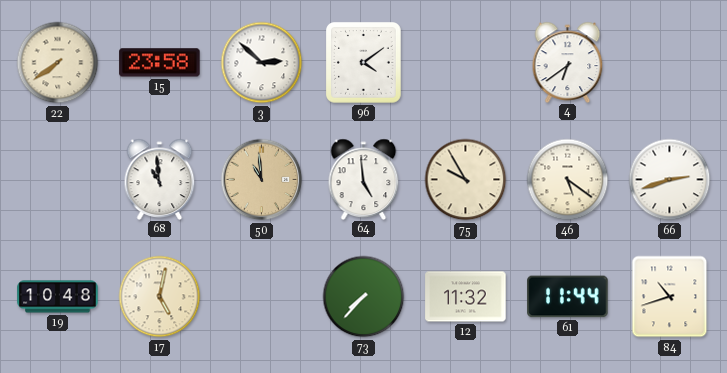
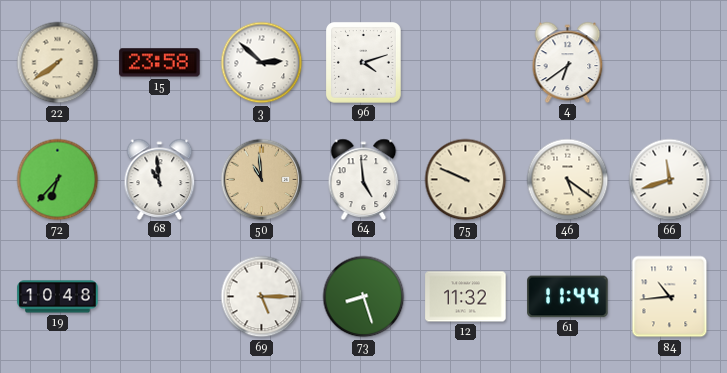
96: 4:09 -> 4:12
72: none -> 6:37
75: 9:55 -> 9:49
66: 2:42 -> 11:42
17: 5:02 -> none
69: none -> 5:15
73: 7:37 -> 8:27
84: 10:42 -> 10:44
